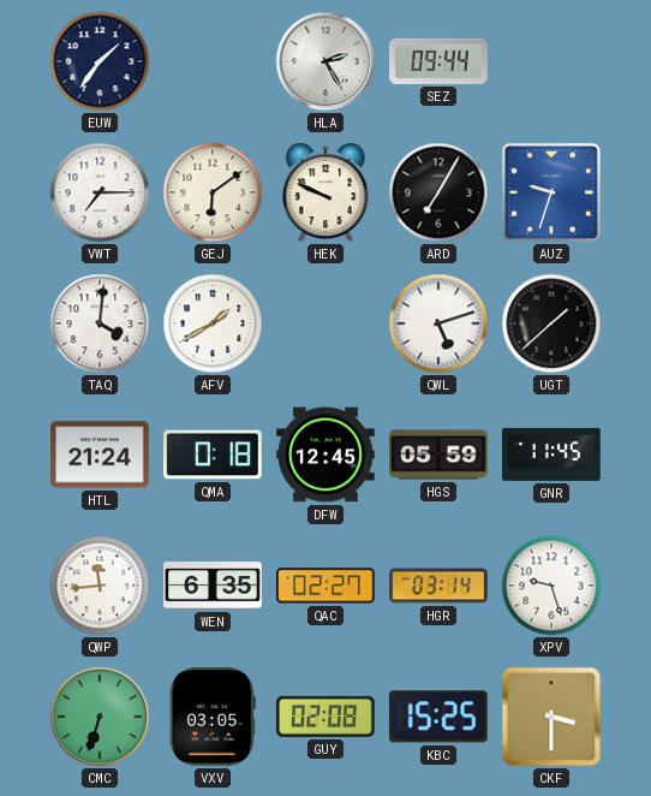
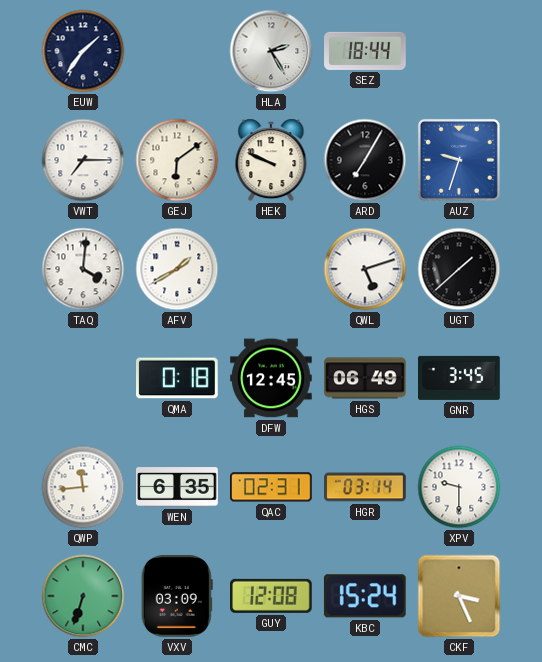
SEZ: 09:44 -> 18:44
HTL: 21:24 -> none
HGS: 05:59 -> 06:49
GNR: 11:45 -> 3:45
QAC: 02:27 -> 02:31
XPV: 9:27 -> 9:30
VXV: 03:05 -> 03:09
GUY: 02:08 -> 12:08
KBC: 15:25 -> 15:24
CKF: 3:30 -> 3:26
